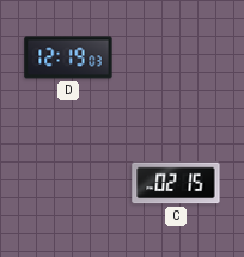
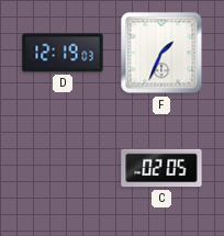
F: none -> 1:34
C: 02:15 -> 02:05
